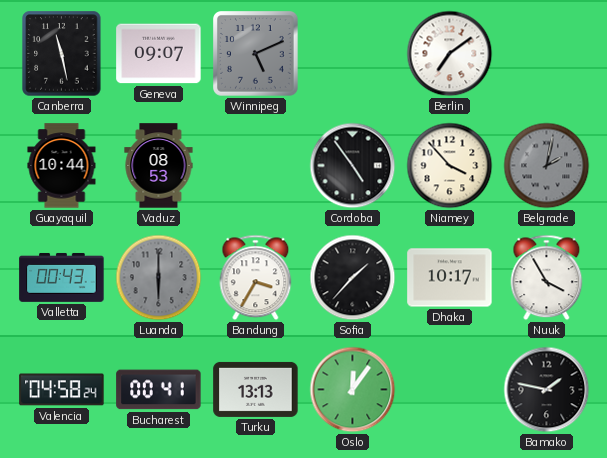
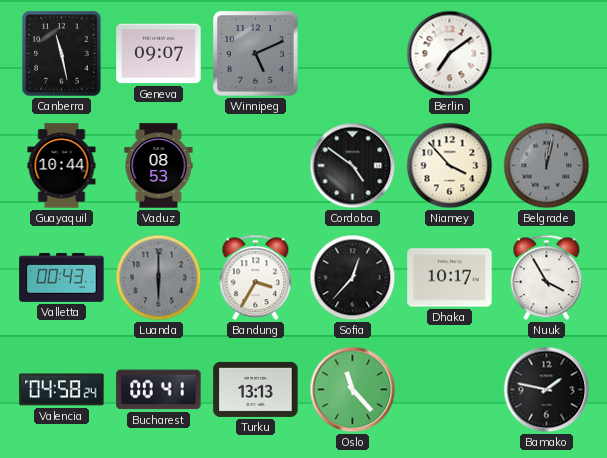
Cordoba: 4:54 -> 4:51
Belgrade: 2:02 -> 12:02
Sofia: 1:37 -> 12:37
Oslo: 12:06 -> 11:23
